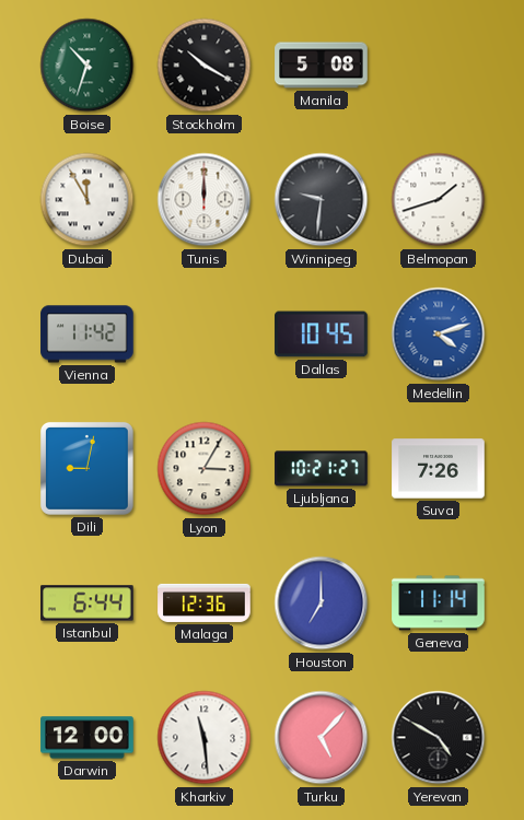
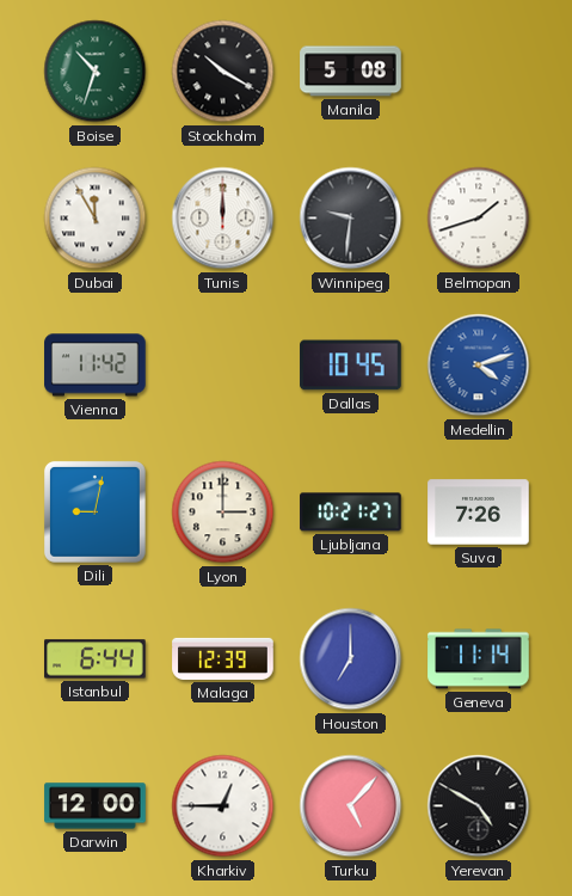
Lyon: 3:05 -> 3:00
Malaga: 12:36 -> 12:39
Kharkiv: 11:29 -> 12:45
